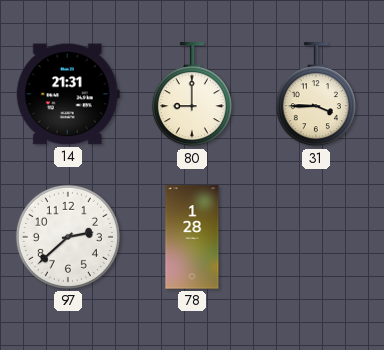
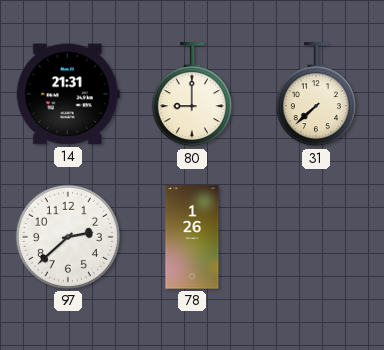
31: 3:45 -> 7:38
78: 1:28 -> 1:26
